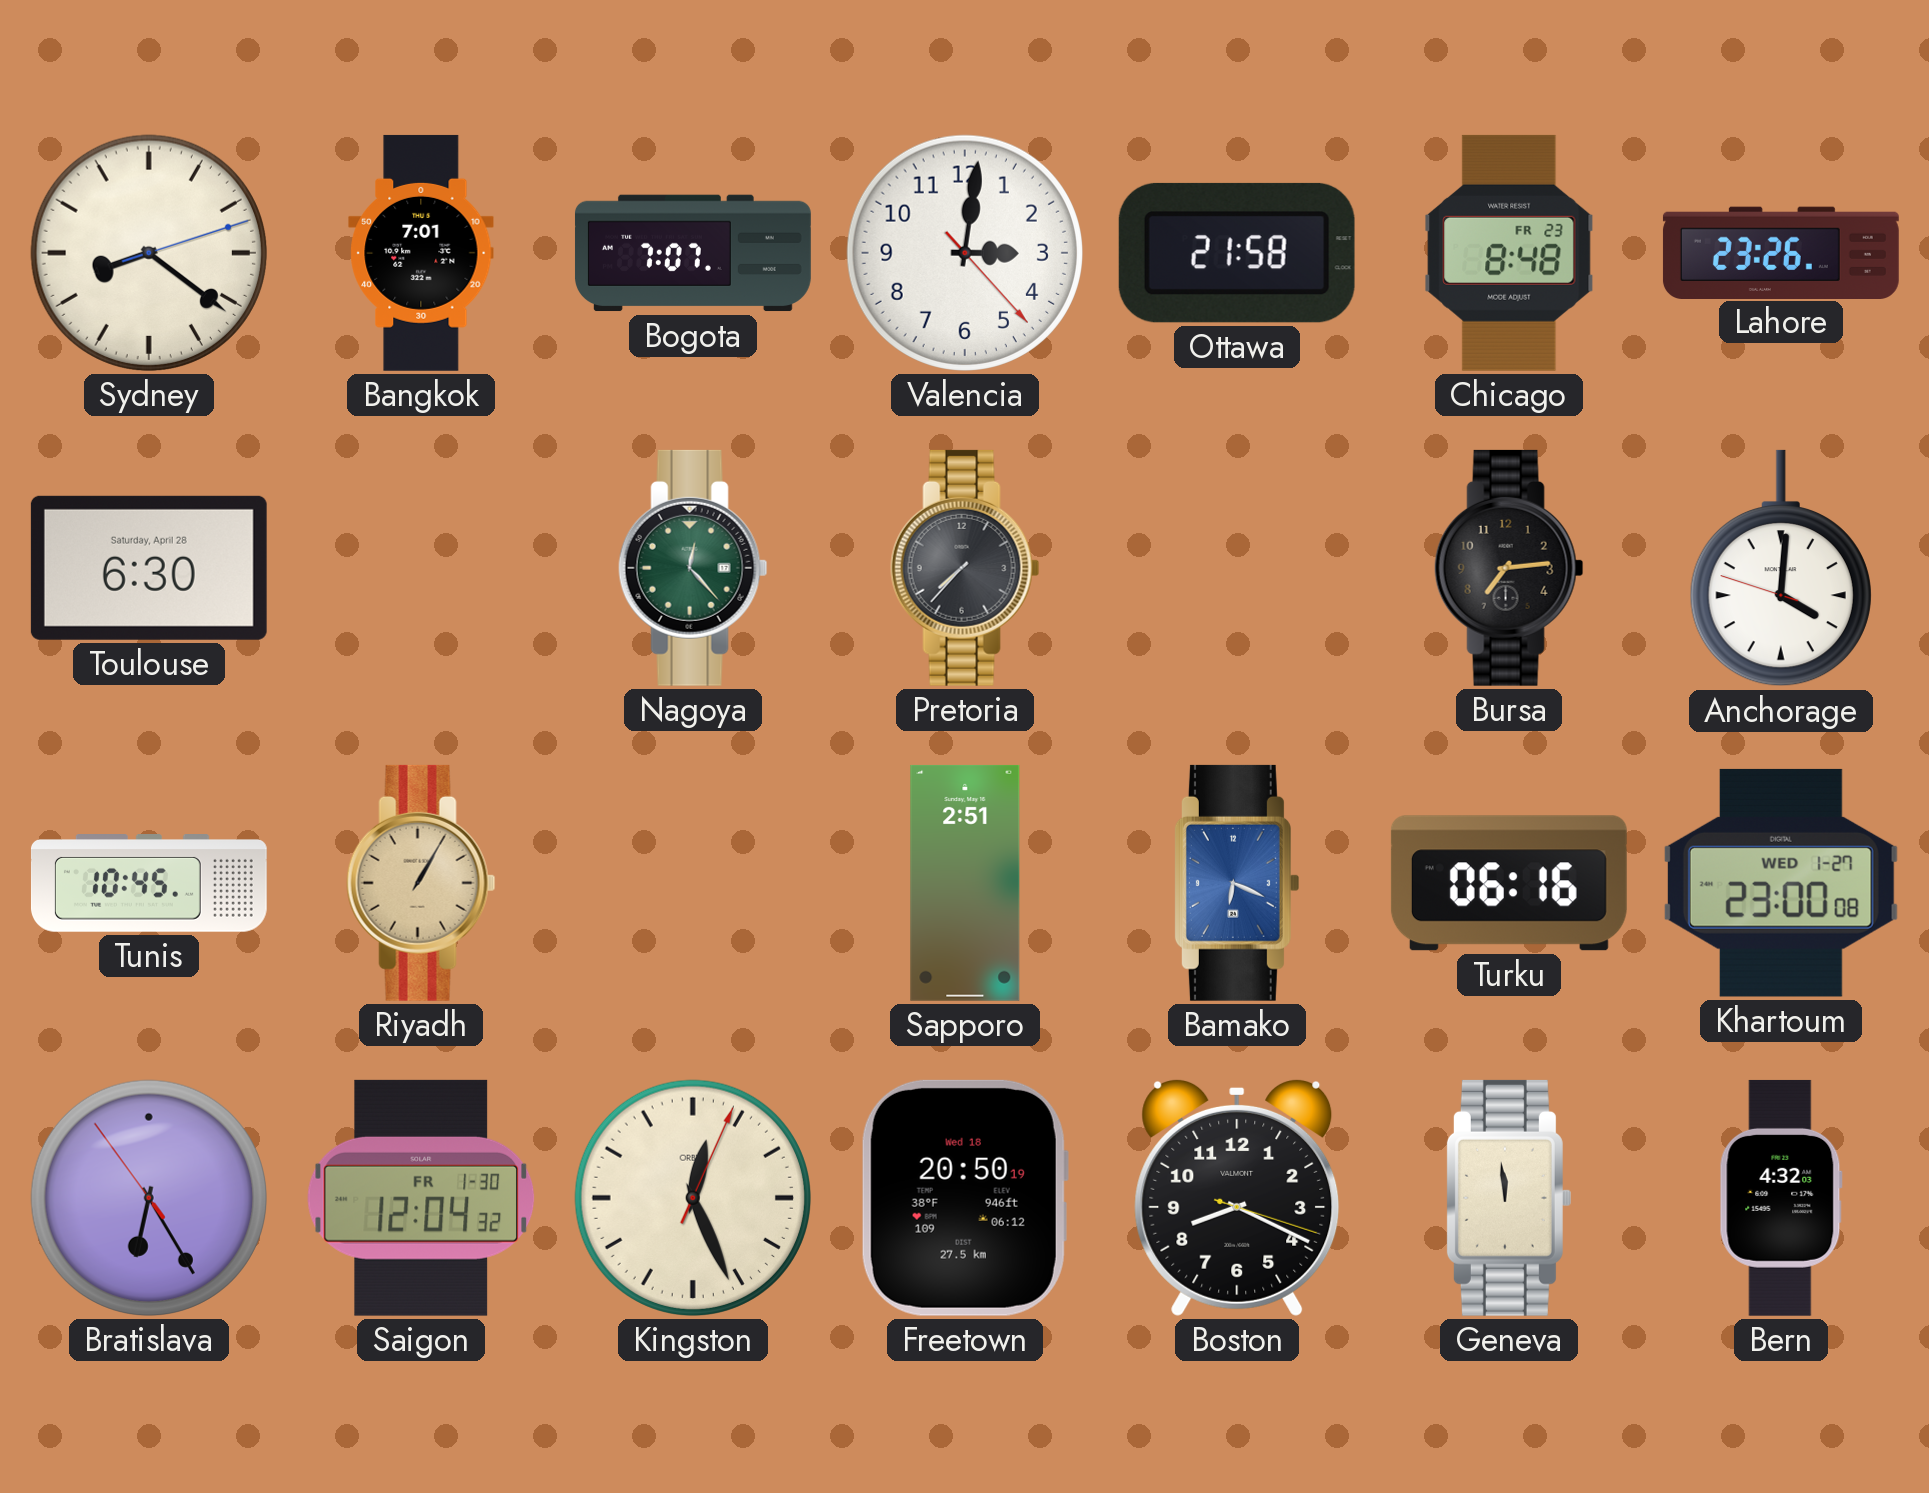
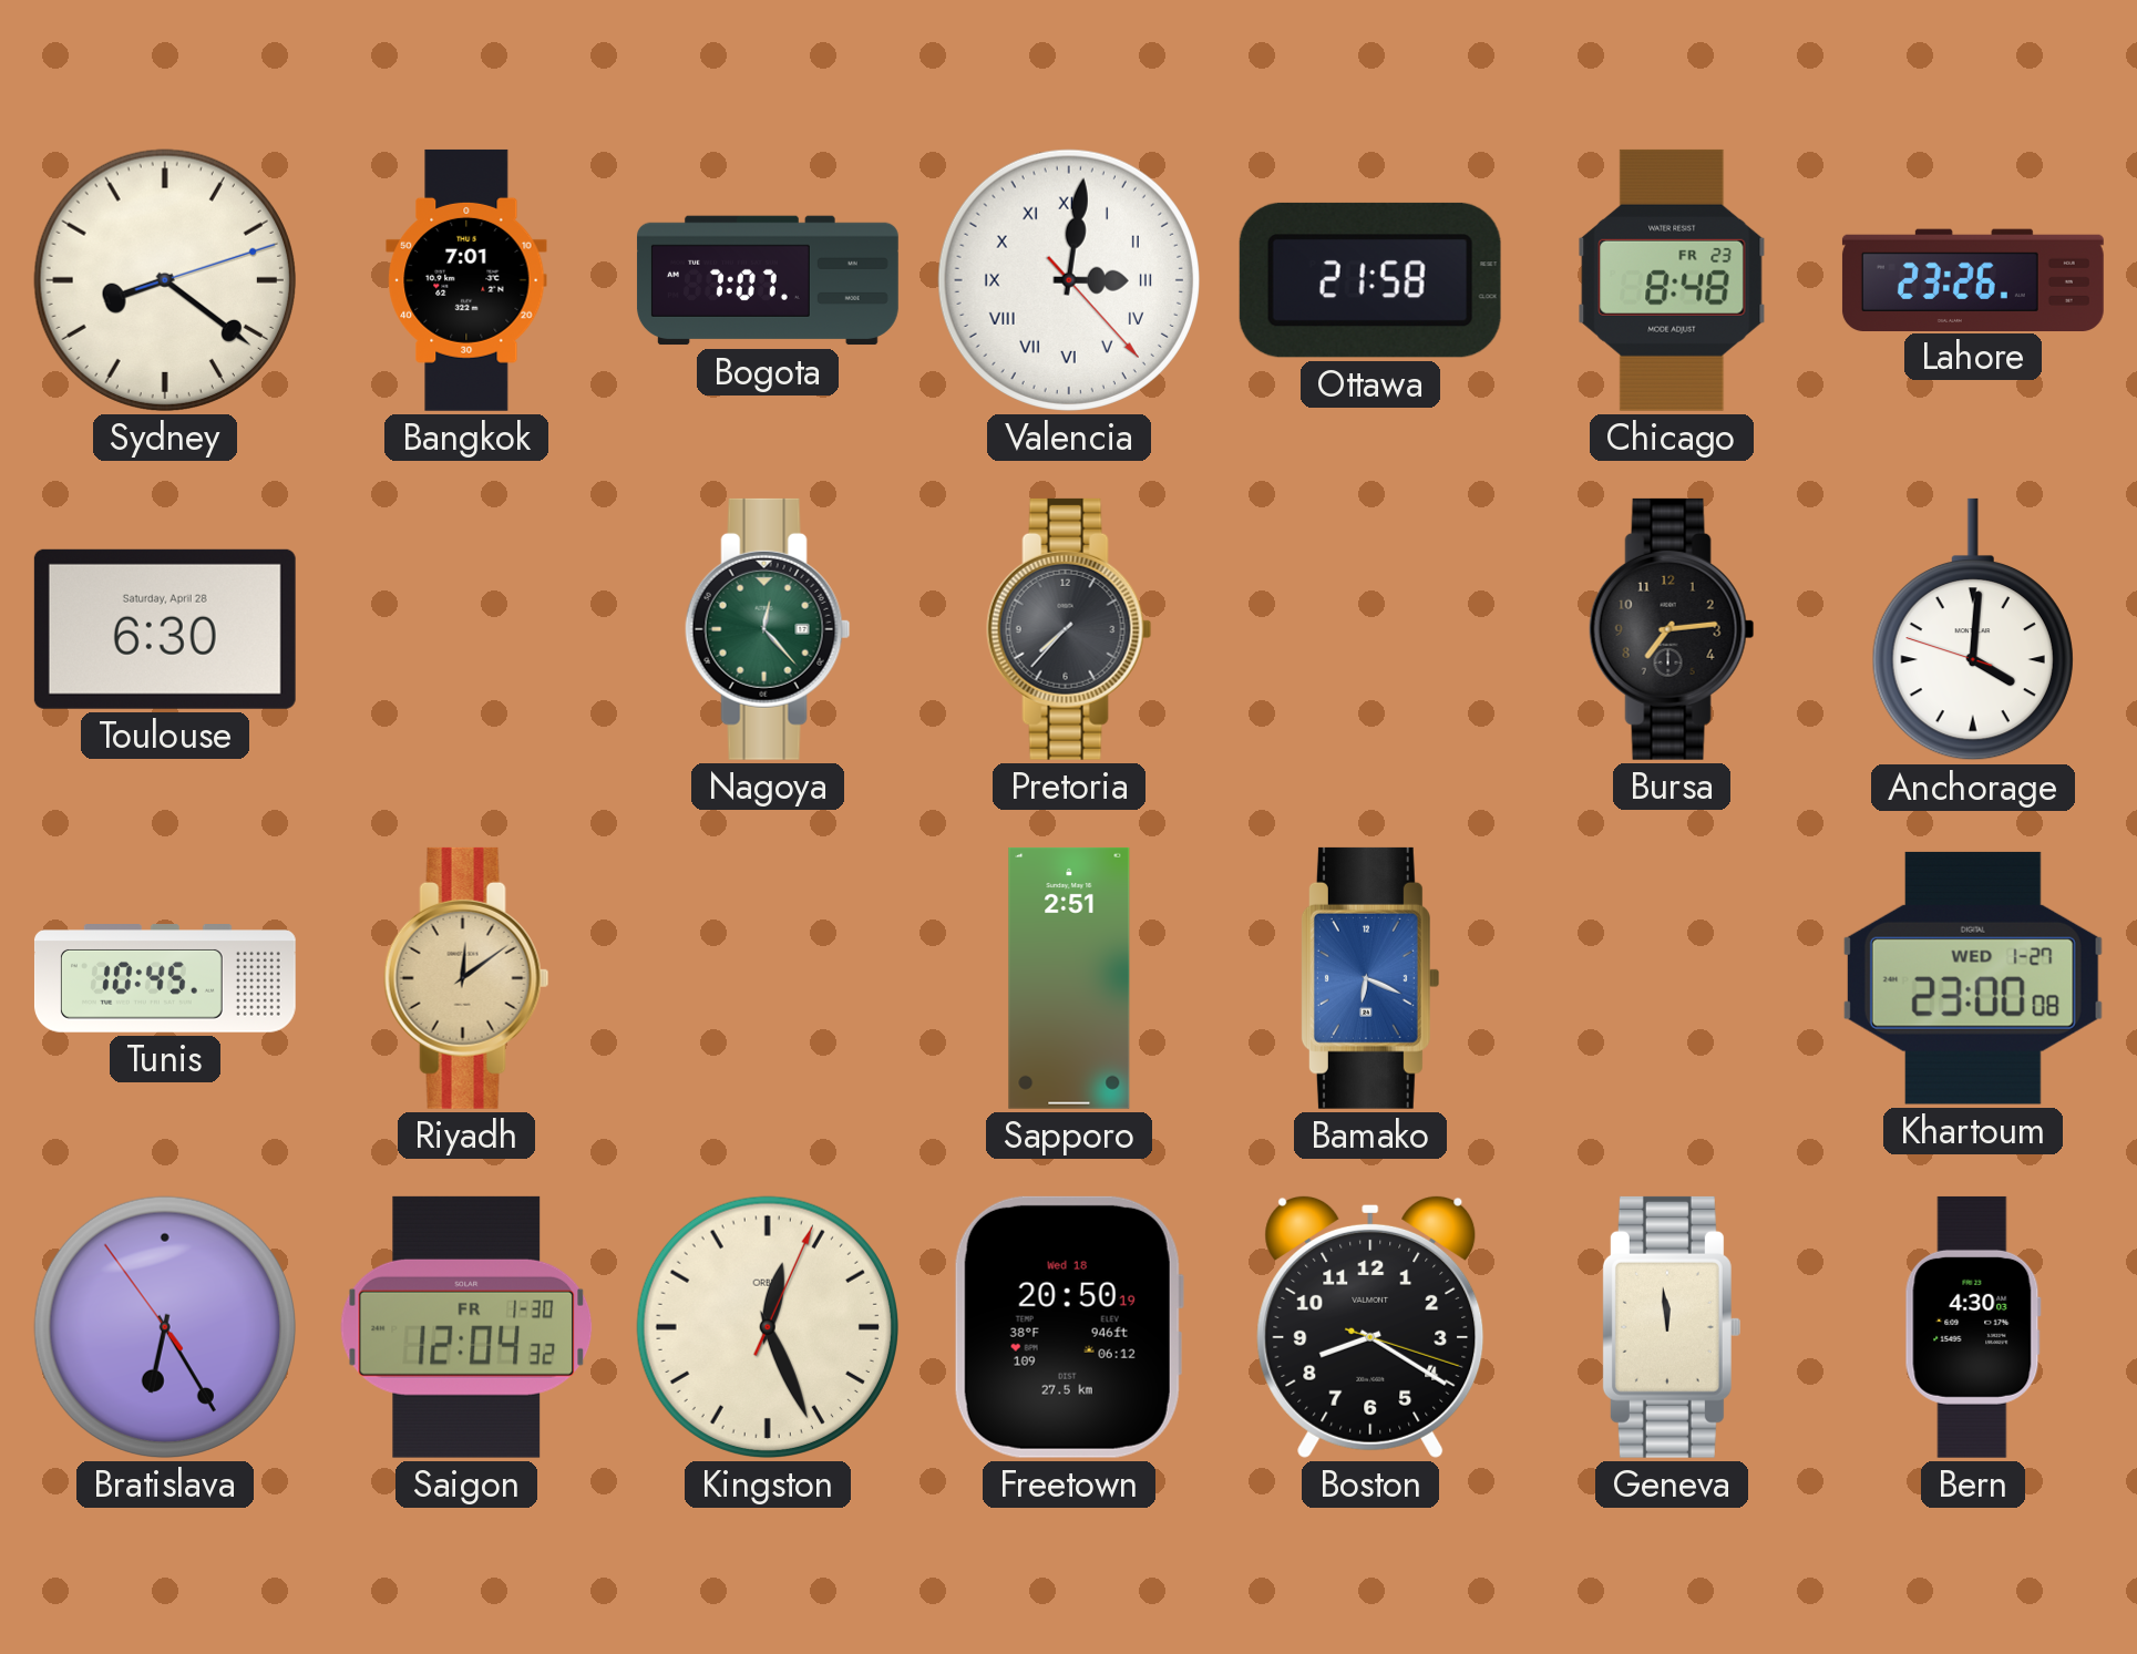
Valencia numerals: Arabic -> Roman
Riyadh: 1:05 -> 12:09
Turku: 06:16 -> none
Boston: 8:19 -> 8:20
Bern: 4:32 -> 4:30
